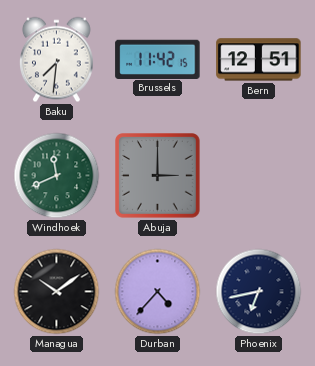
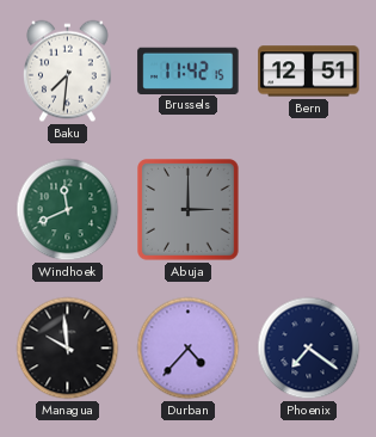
Managua: 10:09 -> 9:59
Phoenix: 6:43 -> 7:21
